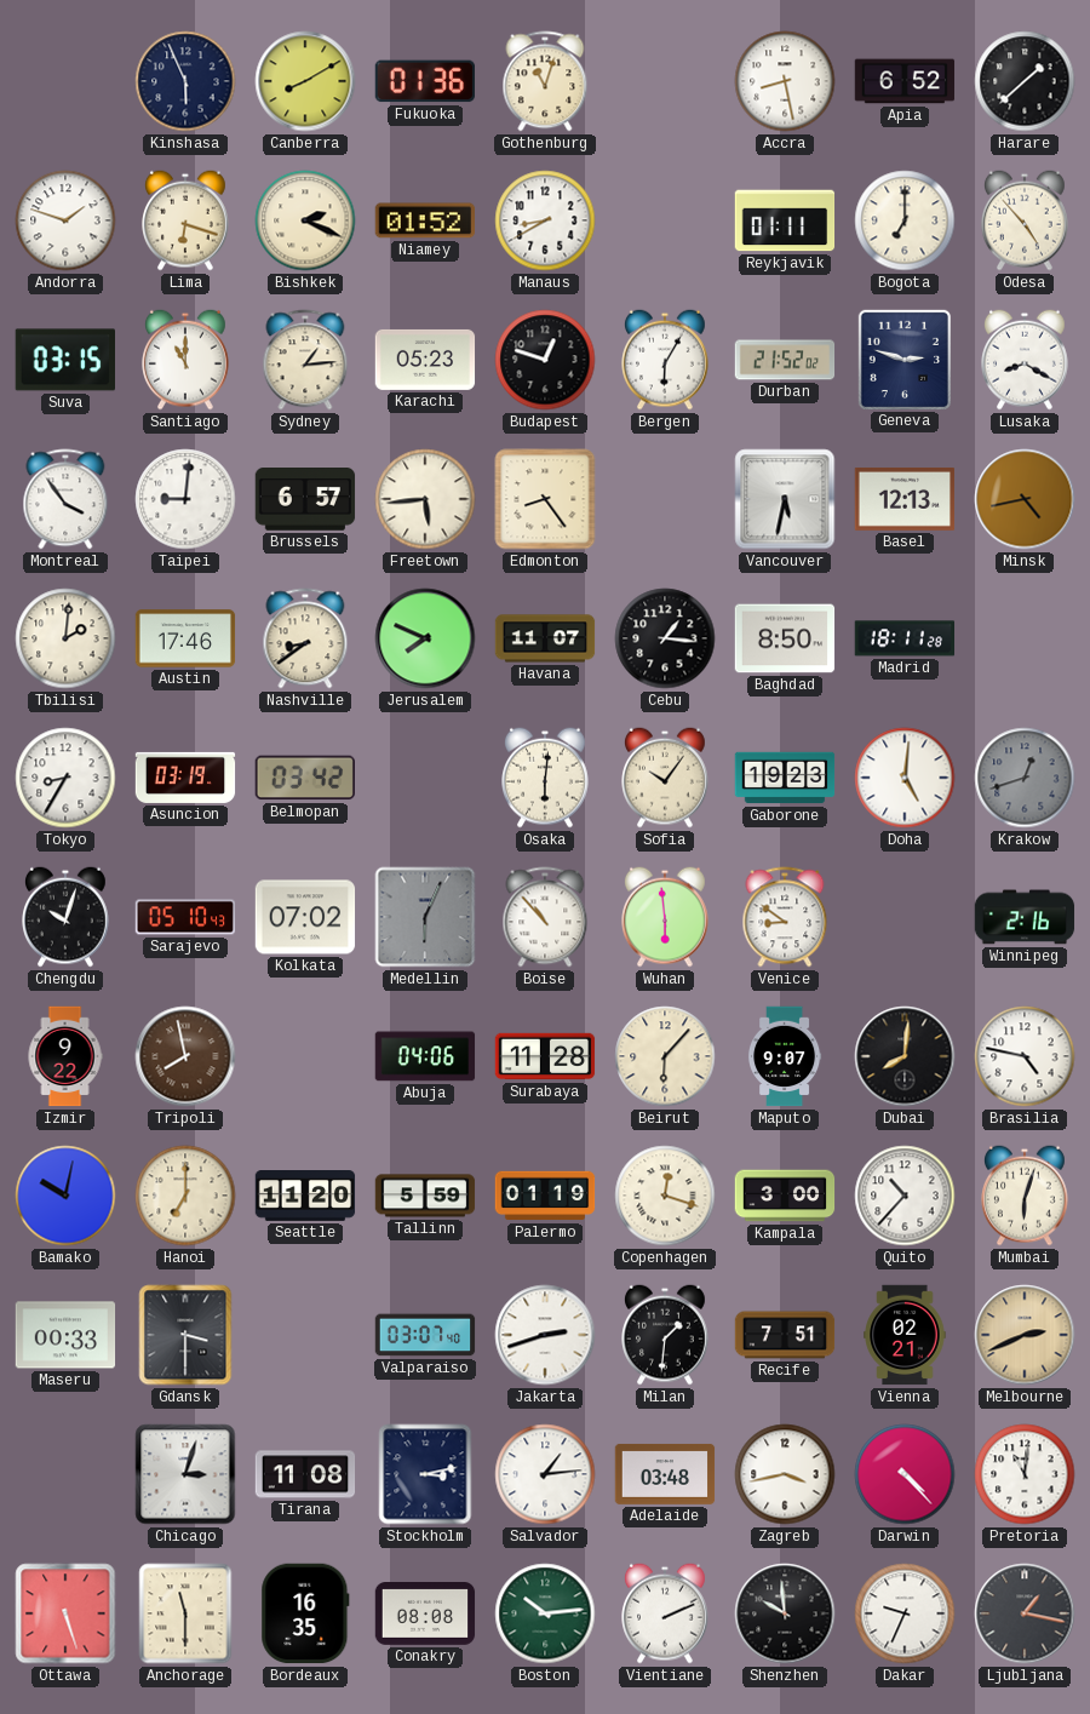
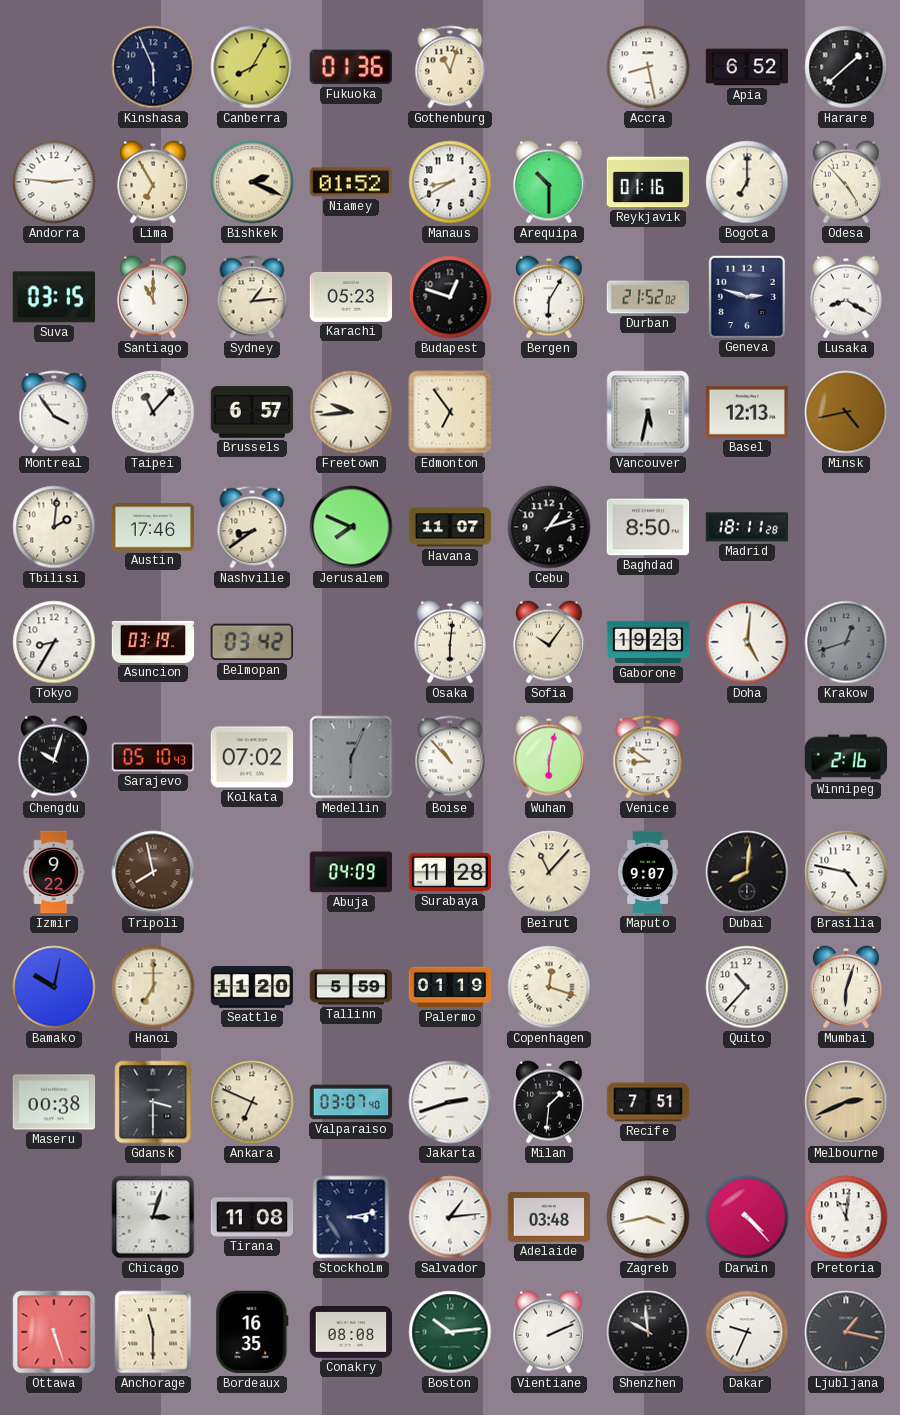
Canberra: 8:10 -> 8:05
Andorra: 1:48 -> 2:46
Lima: 6:18 -> 6:55
Arequipa: none -> 10:30
Reykjavik: 01:11 -> 01:16
Taipei: 9:01 -> 11:07
Freetown: 5:44 -> 9:44
Edmonton: 8:24 -> 6:54
Cebu: 1:16 -> 1:12
Wuhan: 5:59 -> 6:02
Abuja: 04:06 -> 04:09
Beirut: 6:07 -> 11:07
Kampala: 3:00 -> none
Maseru: 00:33 -> 00:38
Ankara: none -> 6:49
Vienna: 02:21 -> none
